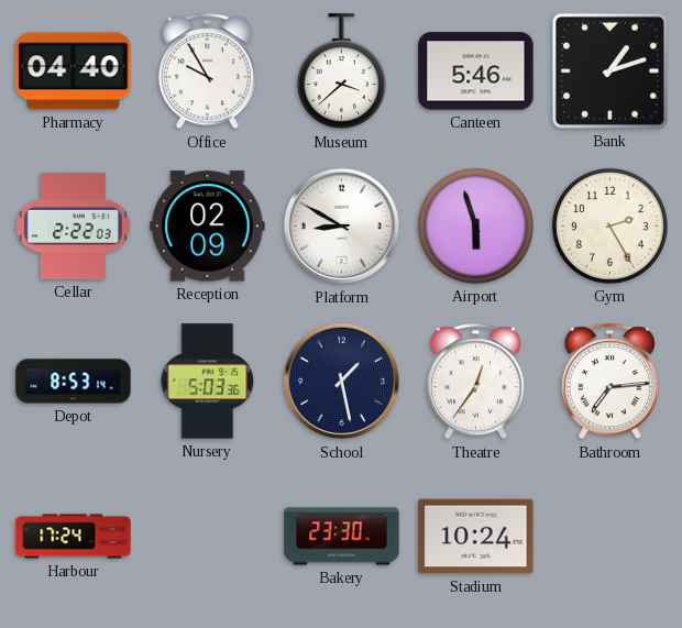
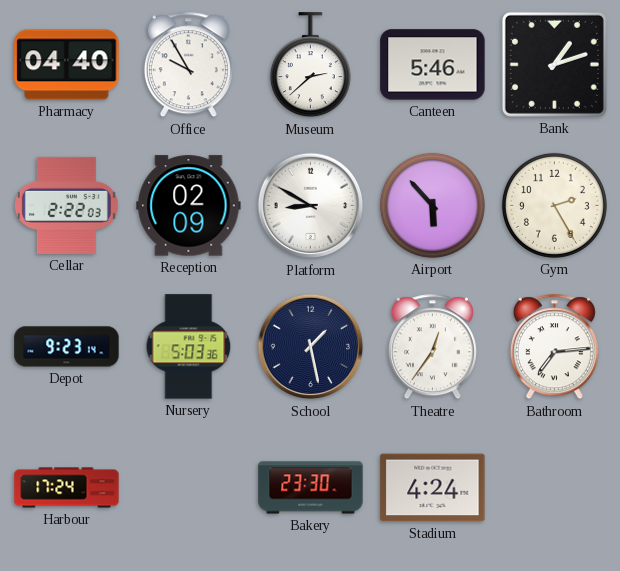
Museum: 3:38 -> 2:38
Airport: 5:57 -> 5:53
Depot: 8:53 -> 9:23
Stadium: 10:24 -> 4:24
